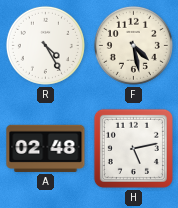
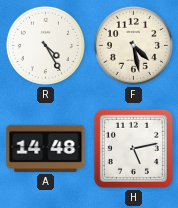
A: 02:48 -> 14:48
